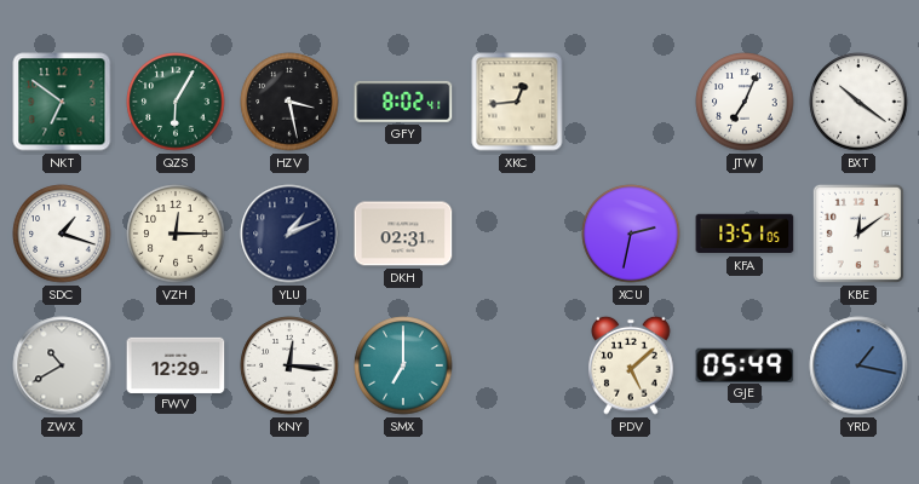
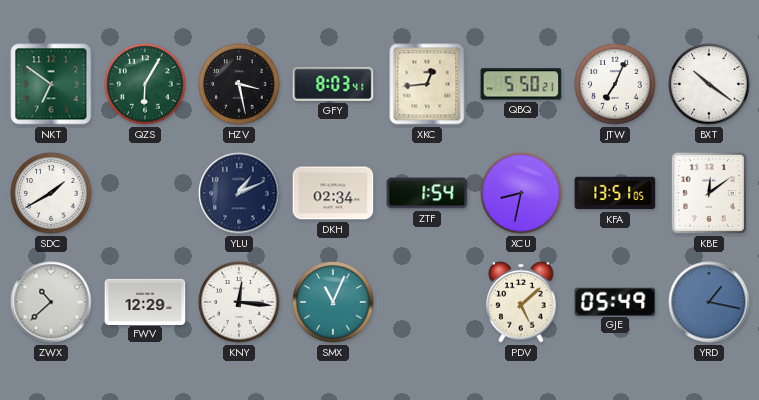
GFY: 8:02 -> 8:03
QBQ: none -> 5:50
SDC: 1:18 -> 1:40
VZH: 12:15 -> none
DKH: 02:31 -> 02:34
ZTF: none -> 1:54
XCU: 2:32 -> 8:32
ZWX: 10:40 -> 10:38
SMX: 7:00 -> 11:04
